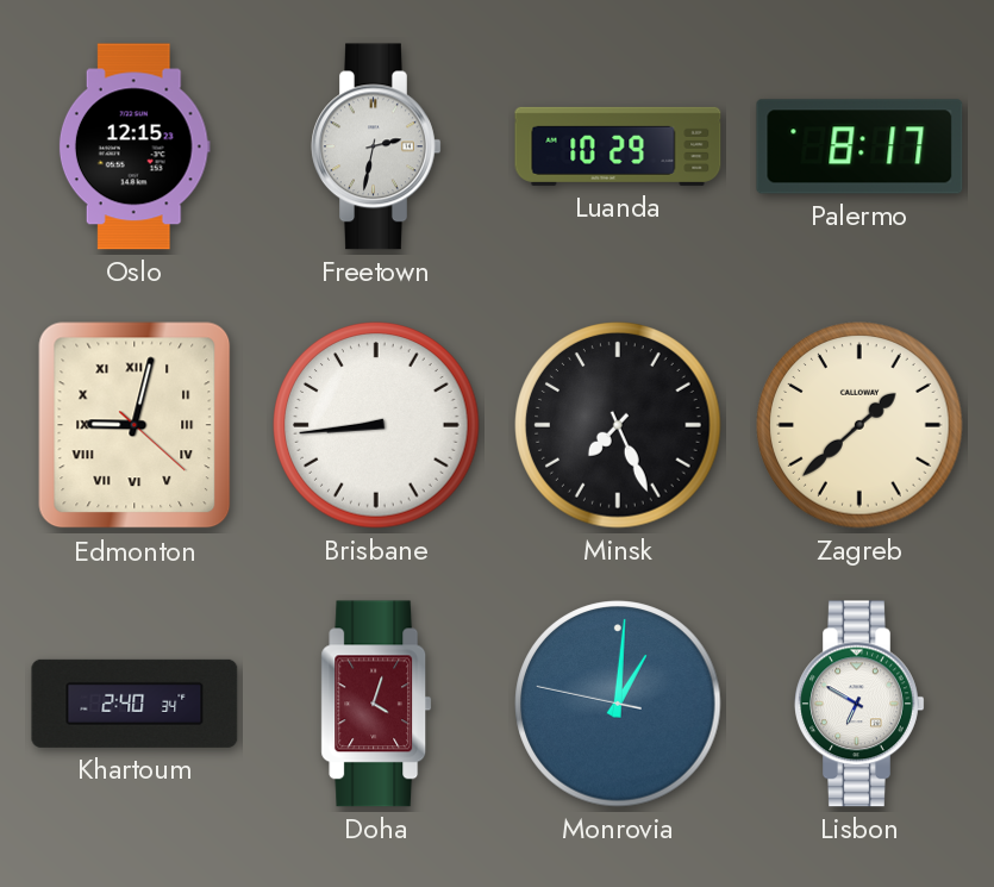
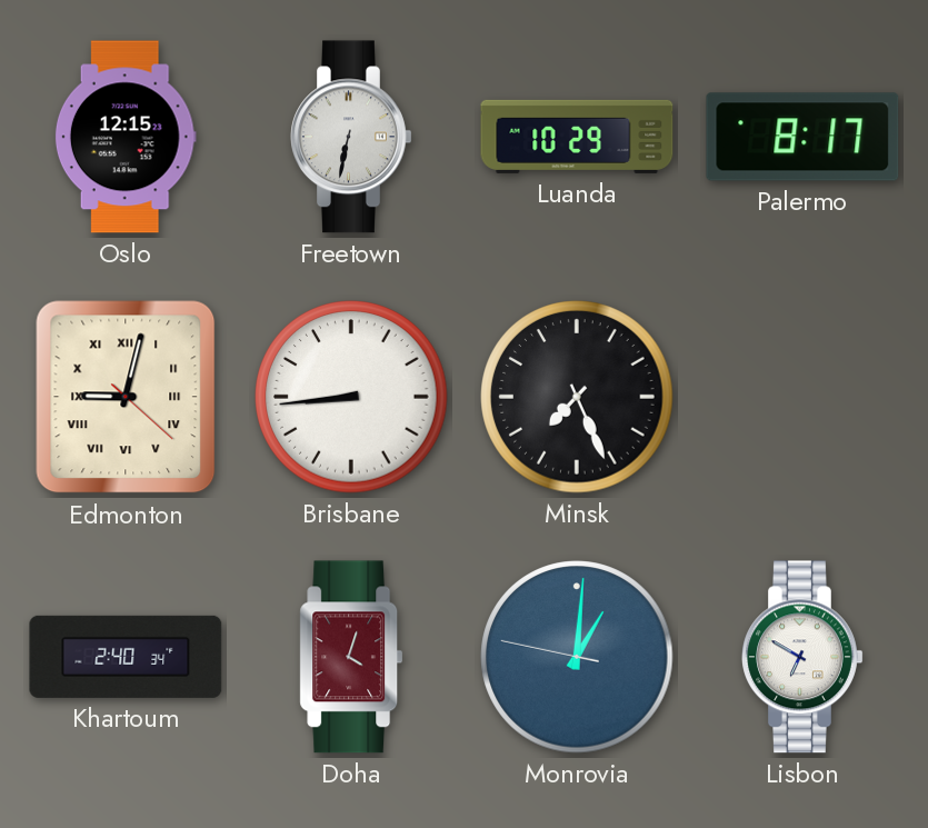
Freetown: 2:32 -> 6:32
Zagreb: 1:38 -> none
